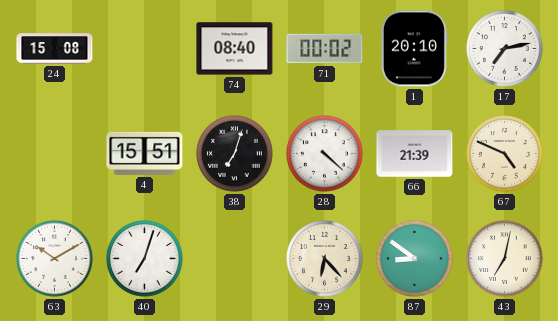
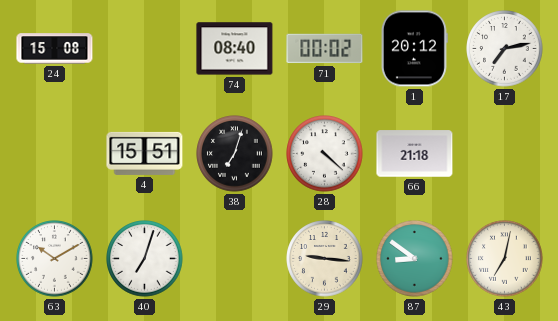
1: 20:10 -> 20:12
66: 21:39 -> 21:18
67: 4:49 -> none
29: 6:23 -> 9:16
